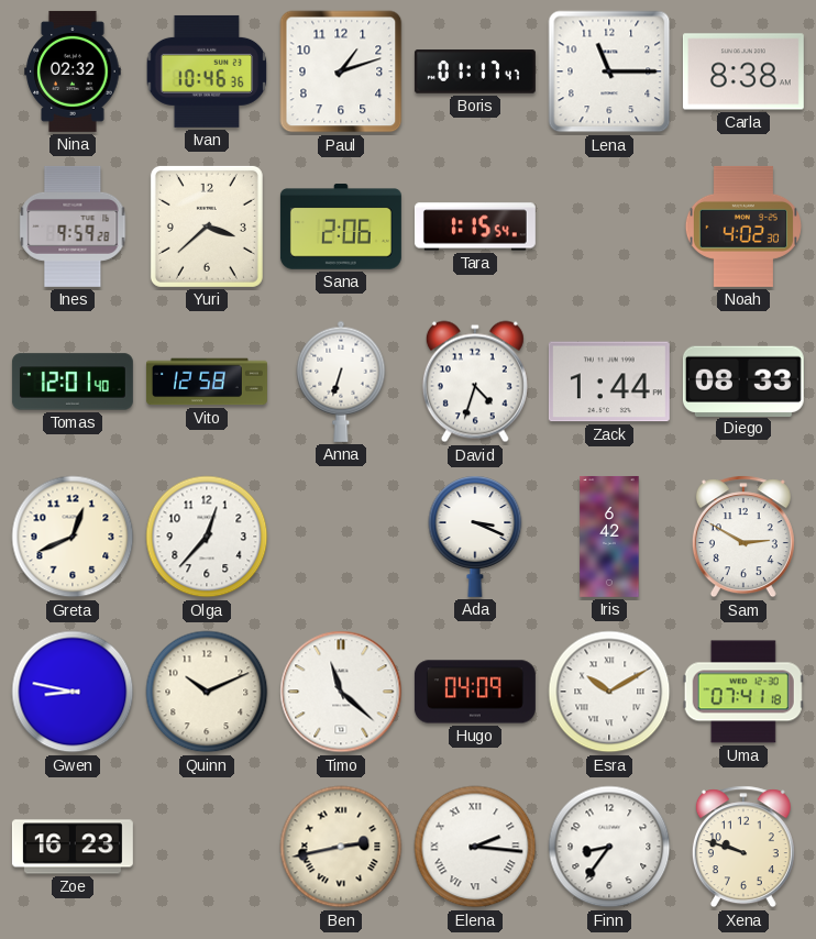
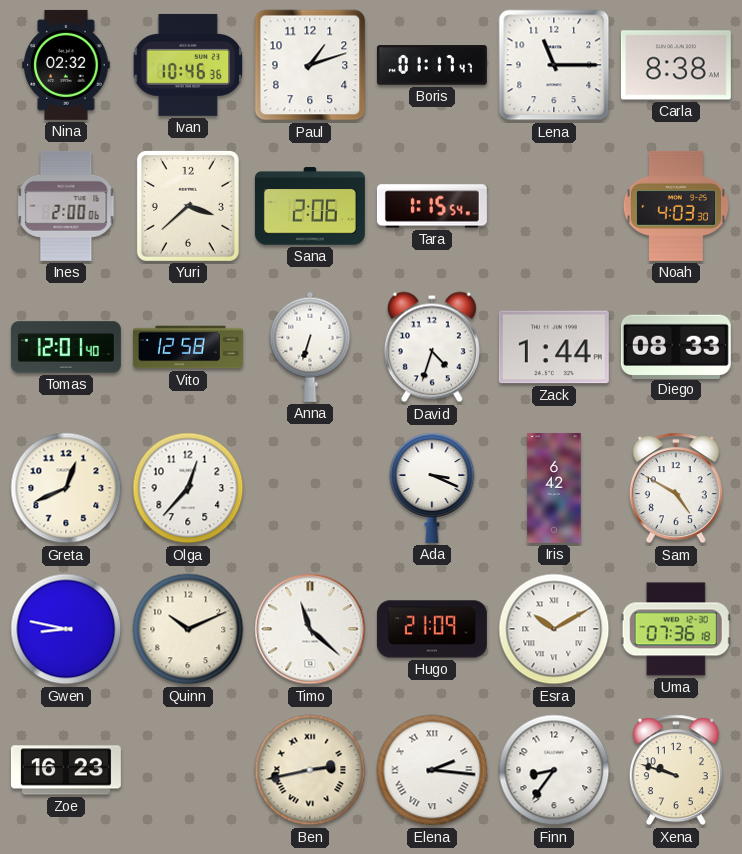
Ines: 9:59 -> 2:00
Noah: 4:02 -> 4:03
Sam: 2:50 -> 4:50
Hugo: 04:09 -> 21:09
Uma: 07:41 -> 07:36
